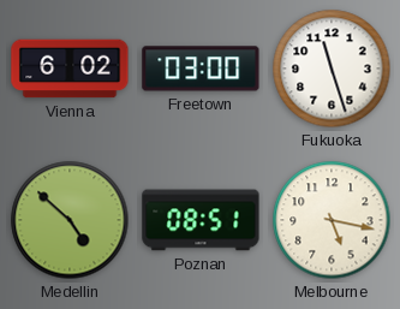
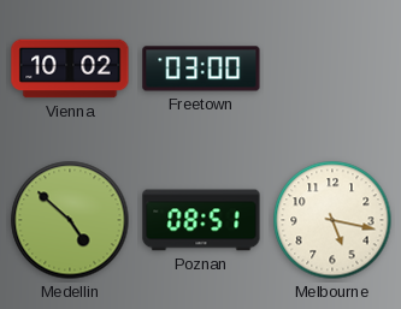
Vienna: 6:02 -> 10:02
Fukuoka: 11:27 -> none
